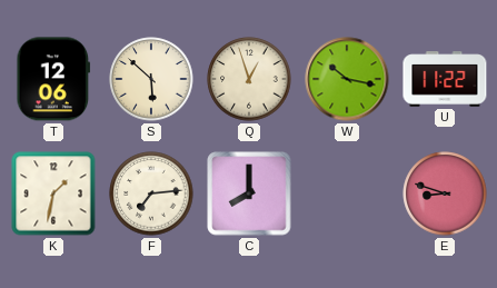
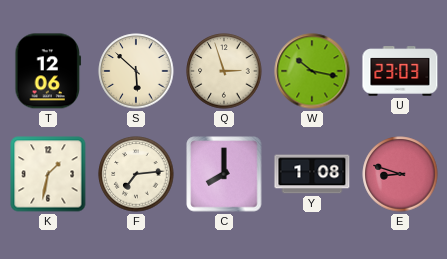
Q: 12:57 -> 2:57
U: 11:22 -> 23:03
Y: none -> 1:08
